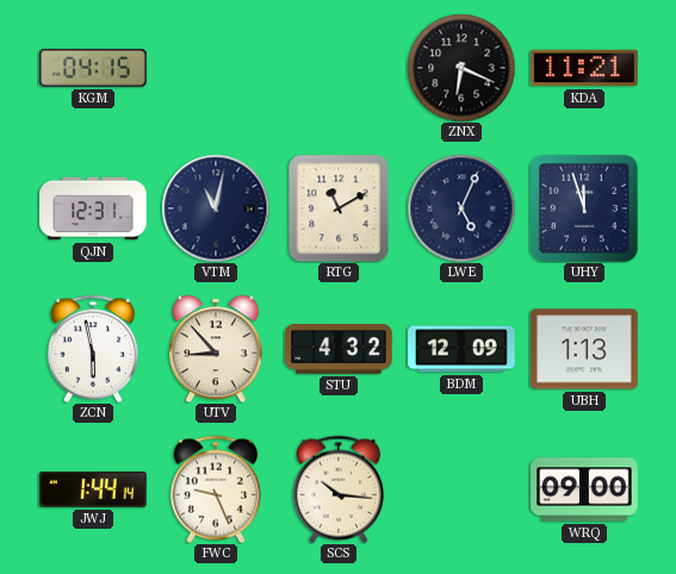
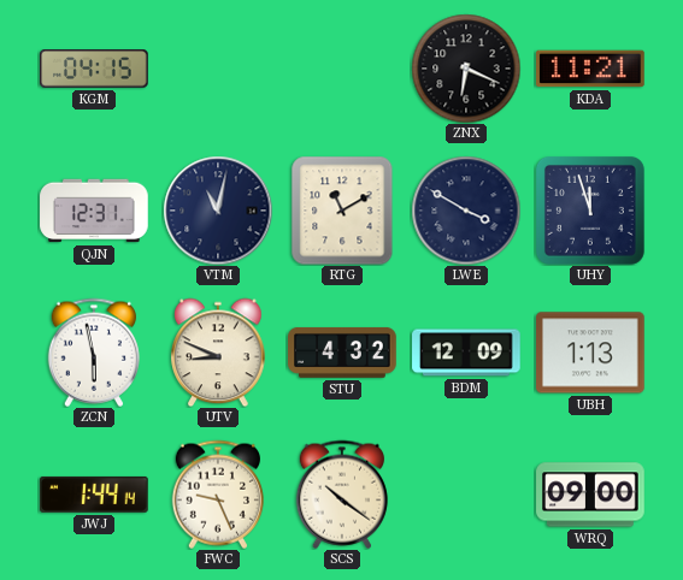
LWE: 5:04 -> 3:50
UTV: 8:53 -> 8:49
SCS: 10:16 -> 10:21
